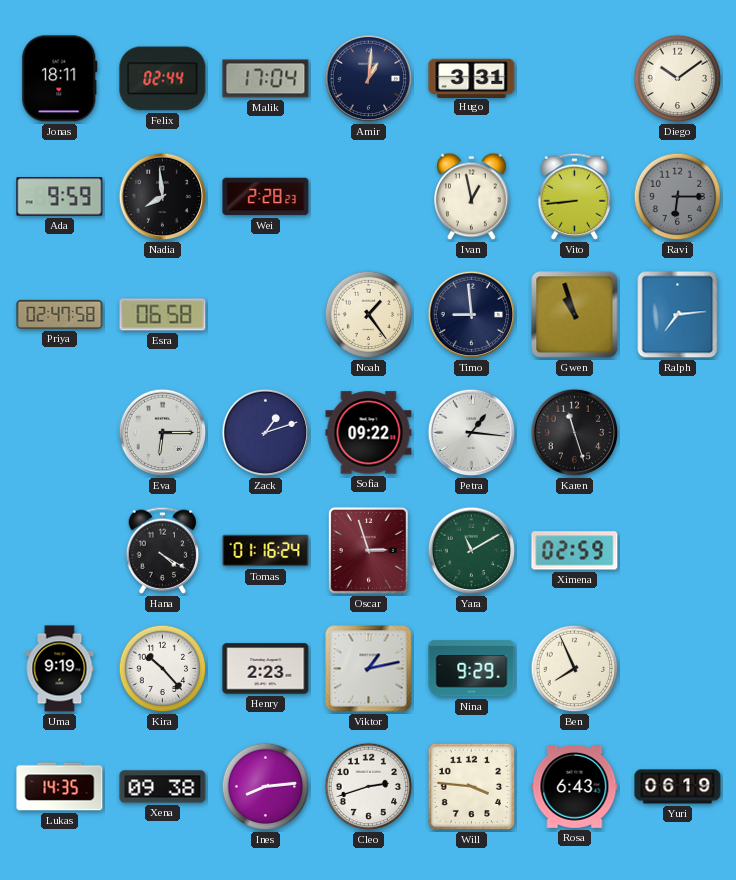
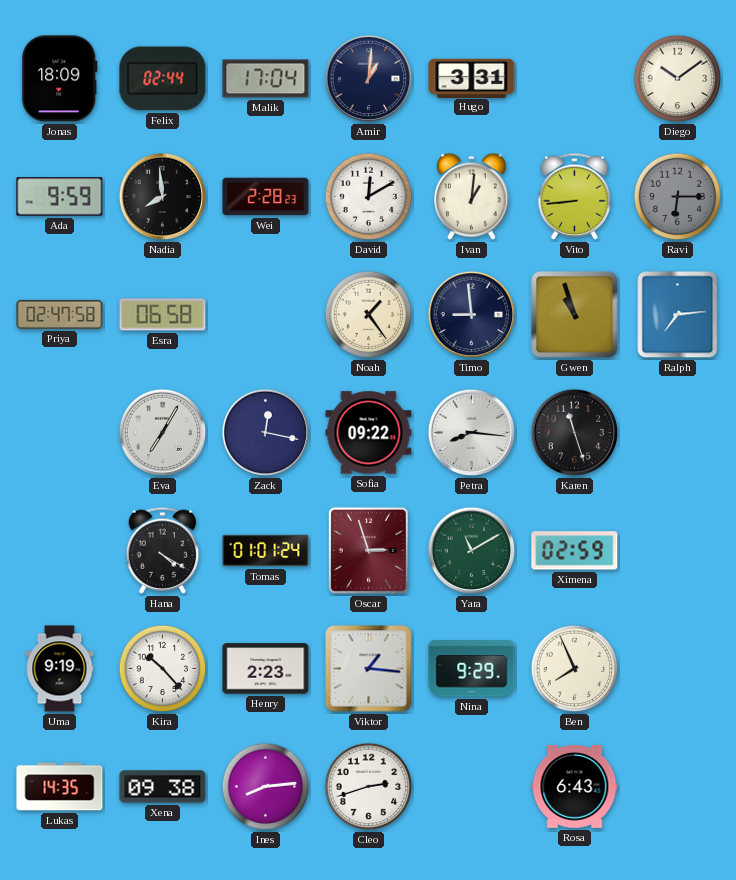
Jonas: 18:11 -> 18:09
David: none -> 12:10
Ivan: 12:58 -> 1:01
Eva: 6:15 -> 7:05
Zack: 1:12 -> 12:17
Petra: 1:16 -> 8:16
Tomas: 01:16 -> 01:01
Viktor: 1:13 -> 1:16
Will: 3:46 -> none
Yuri: 06:19 -> none
